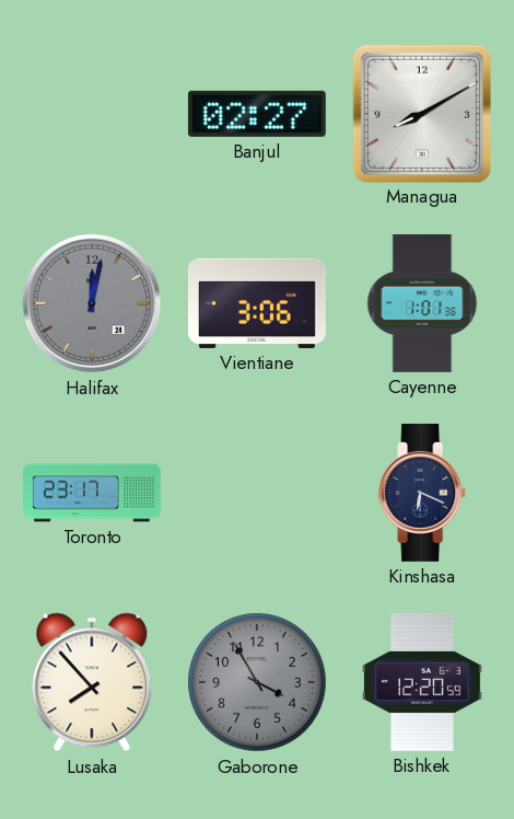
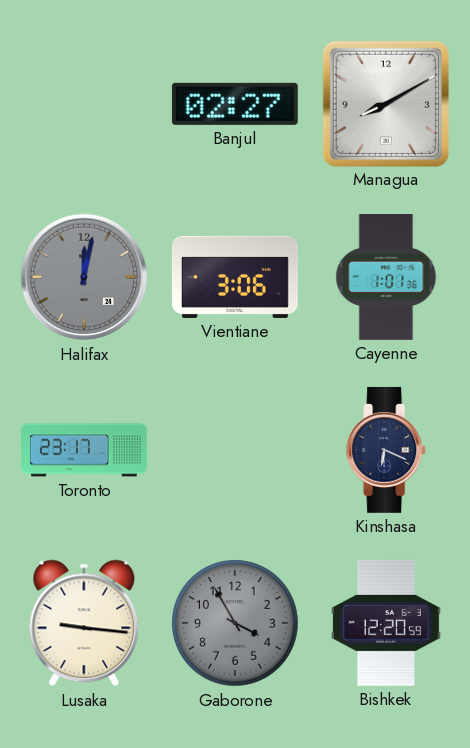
Lusaka: 7:53 -> 9:16
